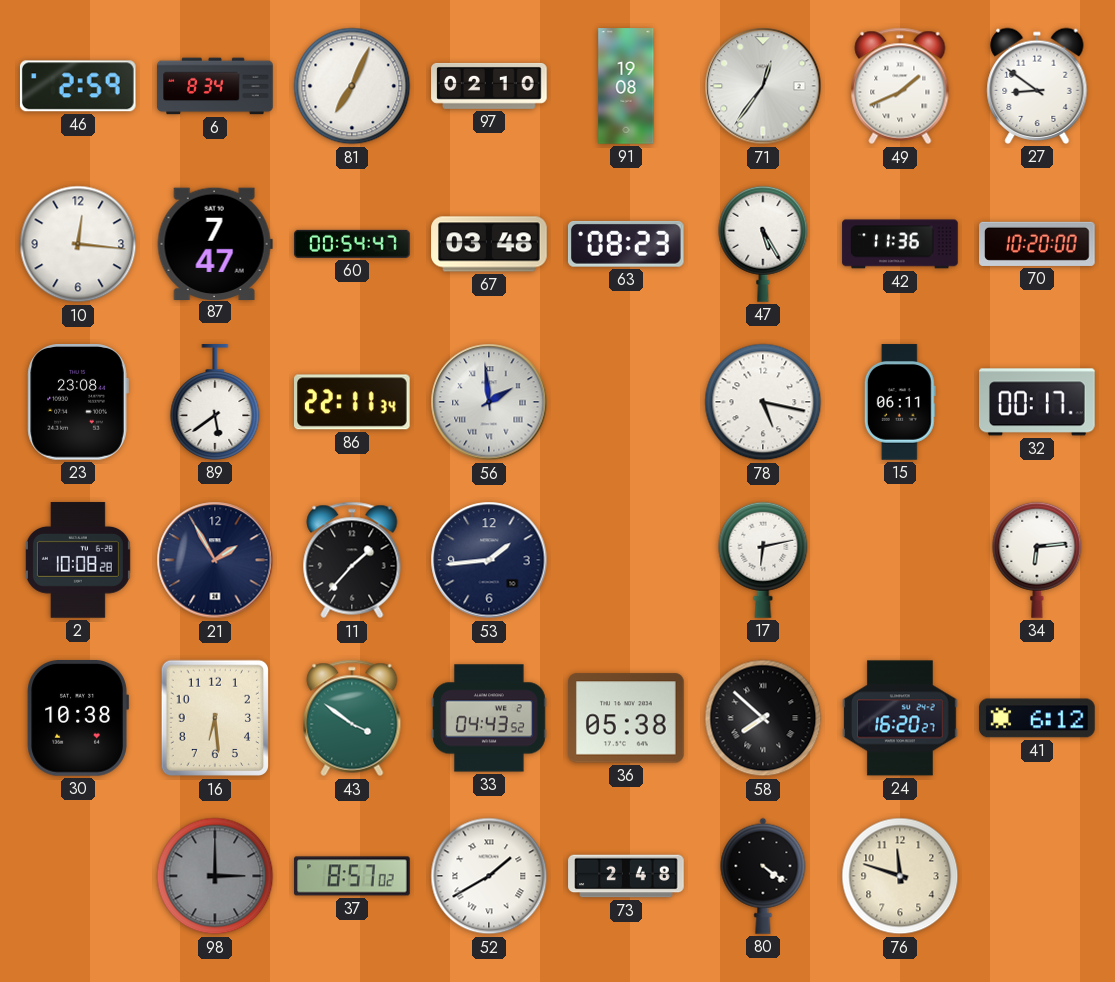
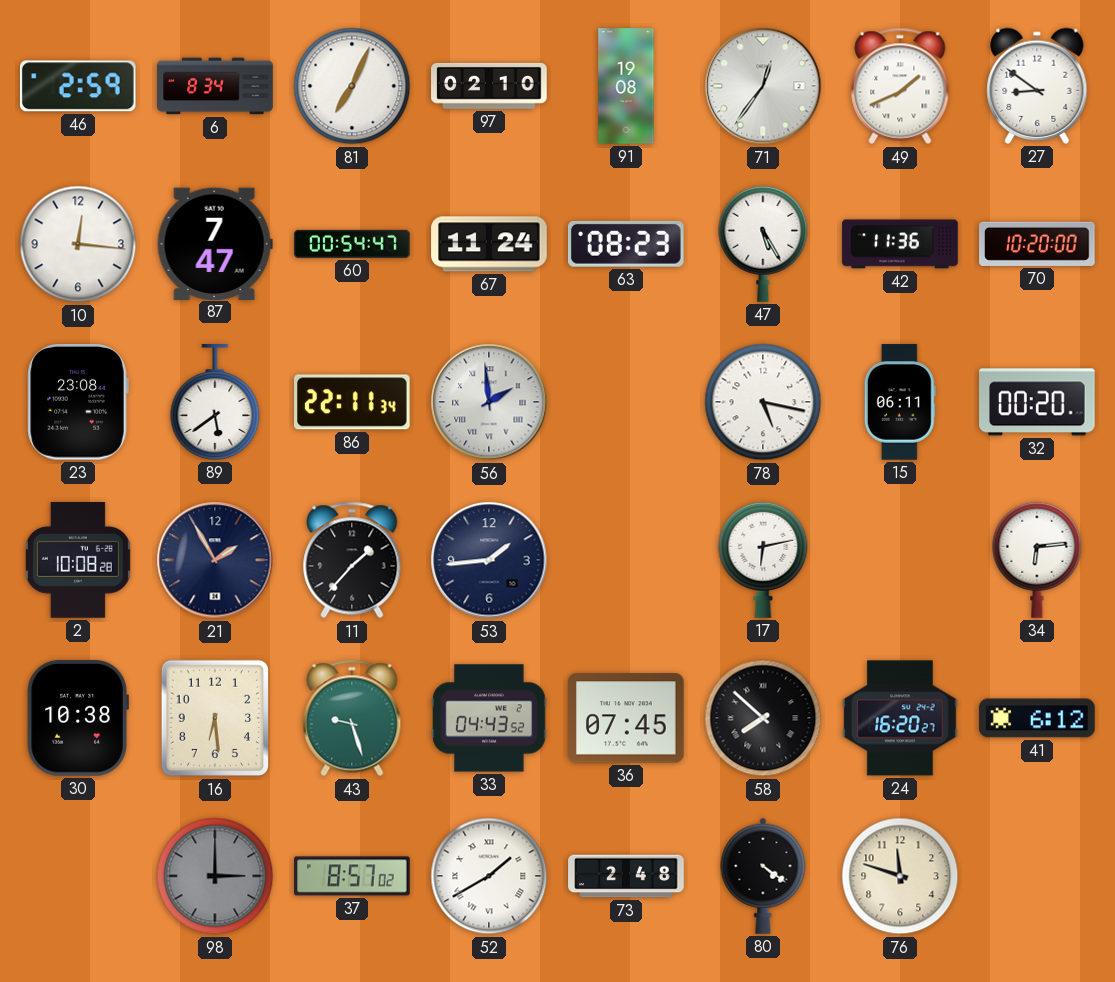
67: 03:48 -> 11:24
32: 00:17 -> 00:20
43: 3:51 -> 9:27
36: 05:38 -> 07:45
